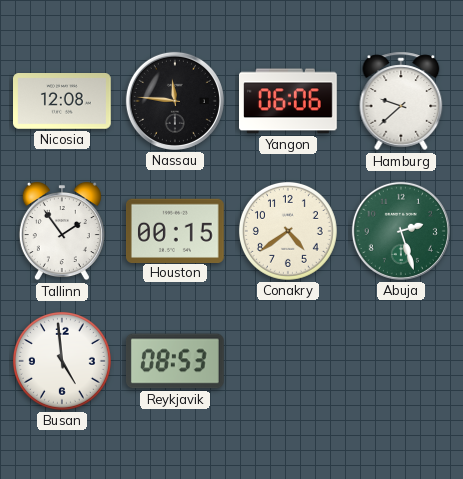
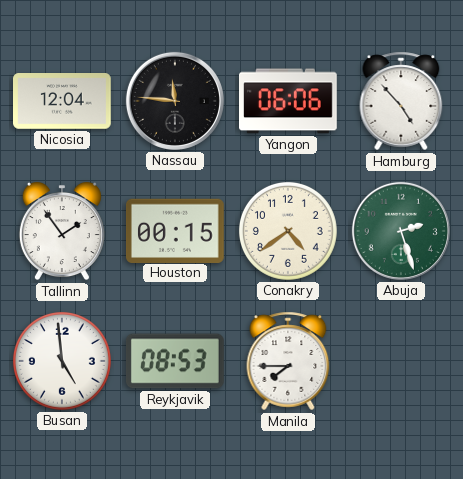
Nicosia: 12:08 -> 12:04
Hamburg: 9:38 -> 4:53
Manila: none -> 7:45
